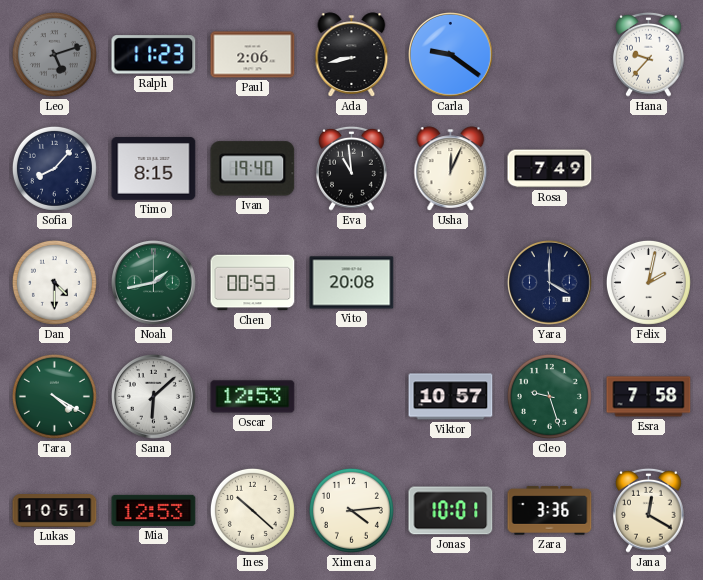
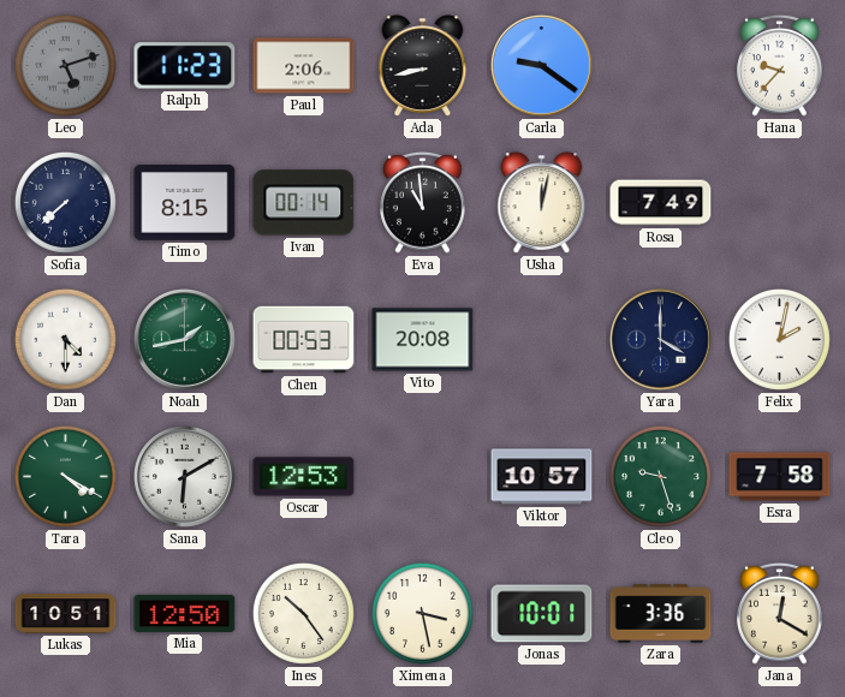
Sofia: 8:07 -> 7:38
Ivan: 19:40 -> 00:14
Usha: 12:04 -> 12:02
Sana: 6:08 -> 6:10
Mia: 12:53 -> 12:50
Ines: 10:22 -> 10:24
Ximena: 4:14 -> 3:28
